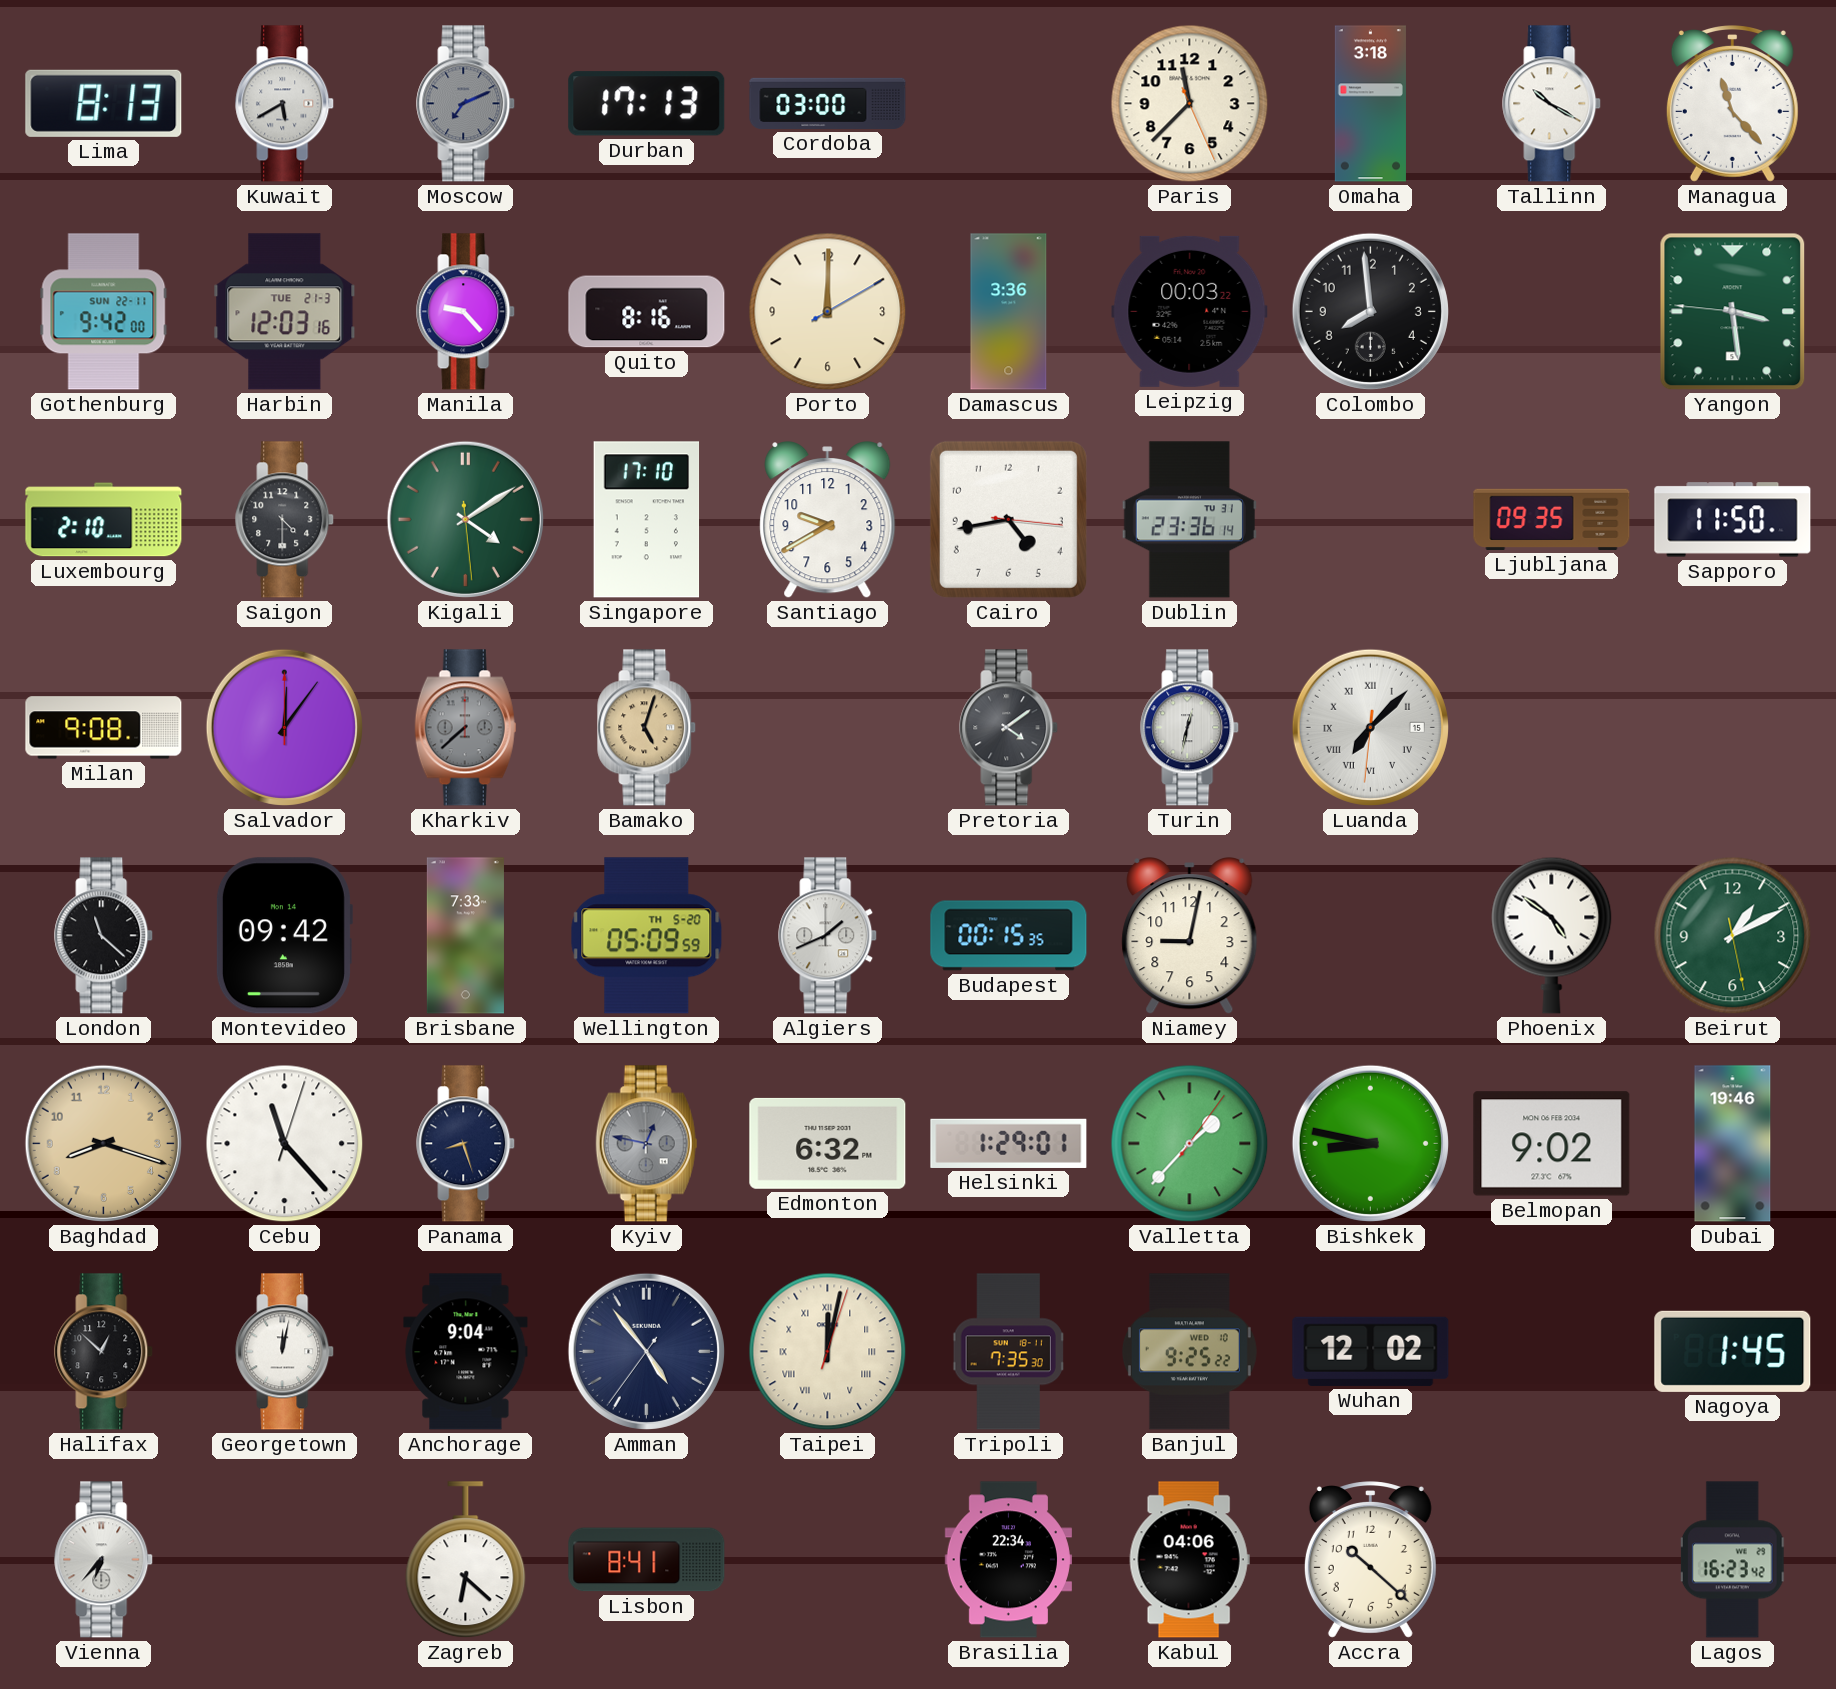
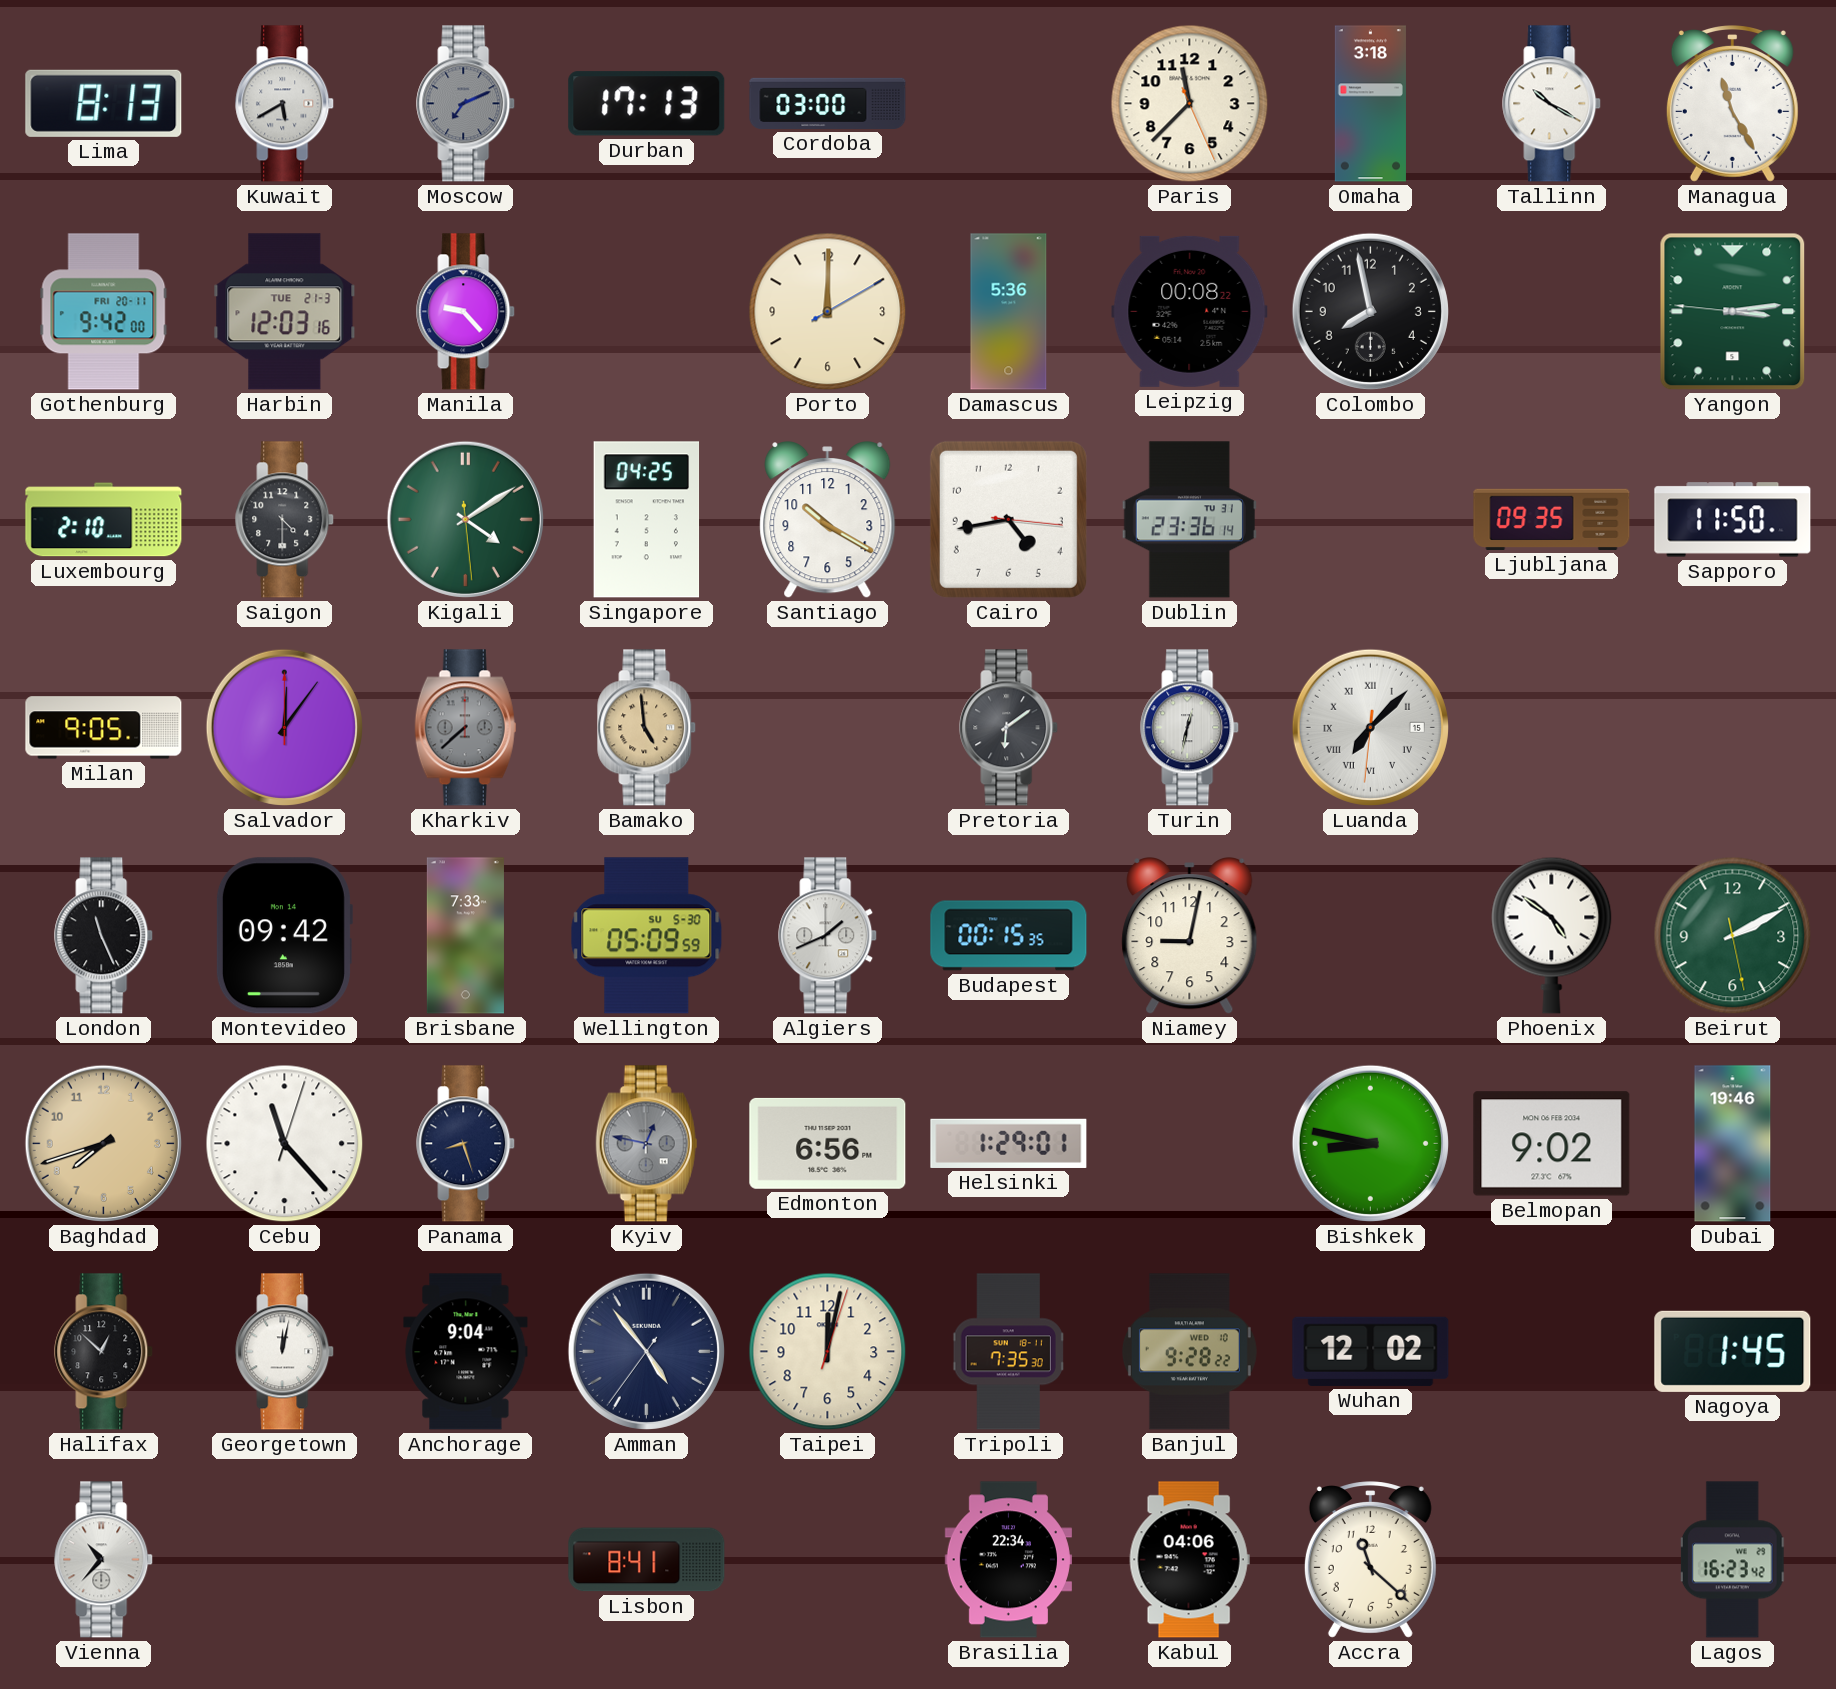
Managua: 11:23 -> 11:25
Gothenburg date: SUN 22-11 -> FRI 20-11
Quito: 8:16 -> none
Damascus: 3:36 -> 5:36
Leipzig: 00:03 -> 00:08
Colombo: 7:59 -> 7:58
Yangon: 3:28 -> 3:13
Singapore: 17:10 -> 04:25
Santiago: 9:40 -> 10:20
Milan: 9:08 -> 9:05
Bamako: 5:03 -> 4:59
Pretoria: 4:09 -> 6:09
London: 11:22 -> 11:26
Wellington date: TH 5-20 -> SU 5-30
Beirut: 1:10 -> 2:10
Baghdad: 8:18 -> 7:42
Edmonton: 6:32 -> 6:56
Valletta: 1:37 -> none
Taipei numerals: Roman -> Arabic
Banjul: 9:25 -> 9:28
Vienna: 6:37 -> 10:37
Zagreb: 6:22 -> none
Accra: 10:22 -> 11:22
